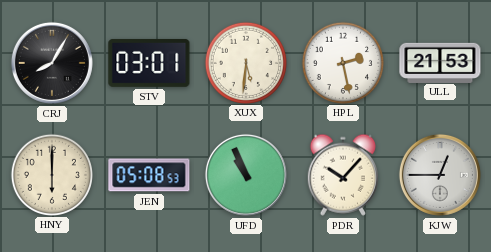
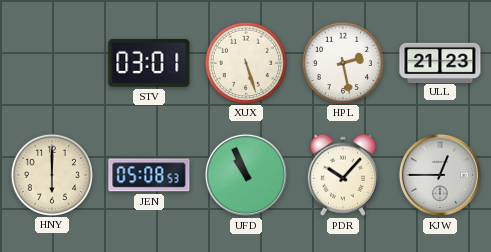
CRJ: 8:05 -> none
XUX: 5:31 -> 5:27
ULL: 21:53 -> 21:23
